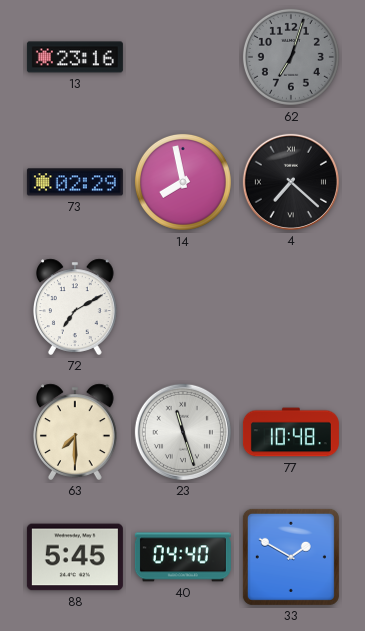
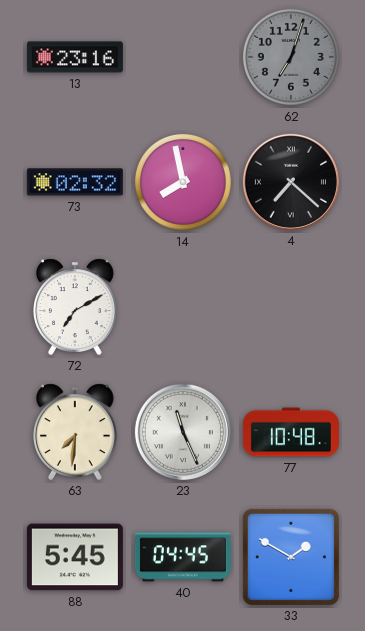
73: 02:29 -> 02:32
63: 7:30 -> 7:31
23: 11:27 -> 11:26
40: 04:40 -> 04:45
